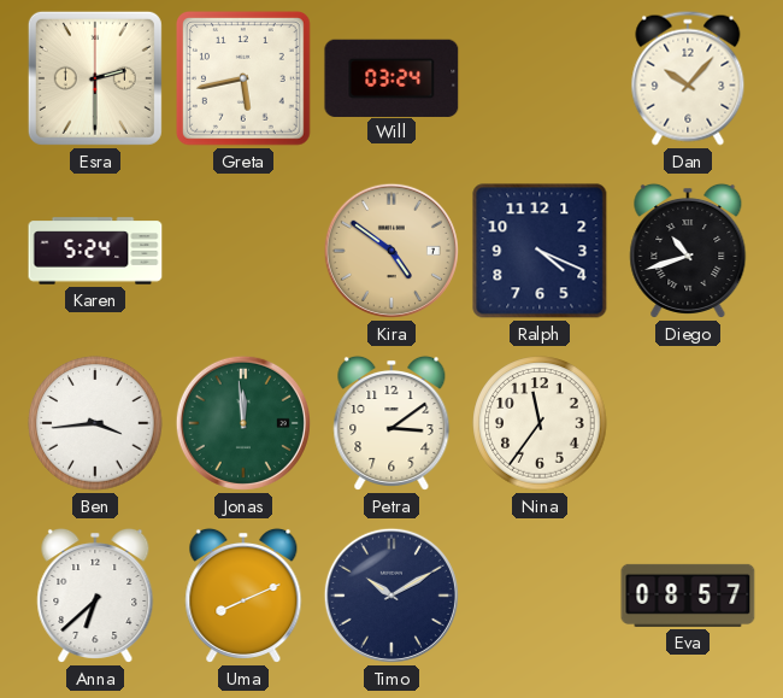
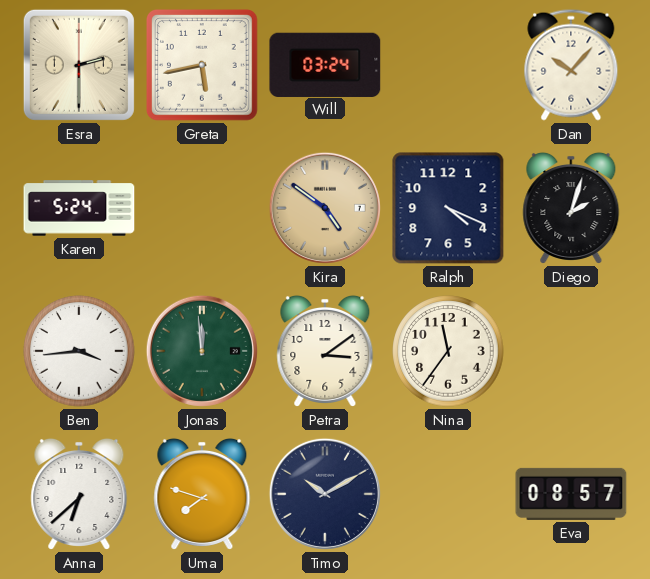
Diego: 10:42 -> 2:03
Uma: 8:11 -> 7:48
